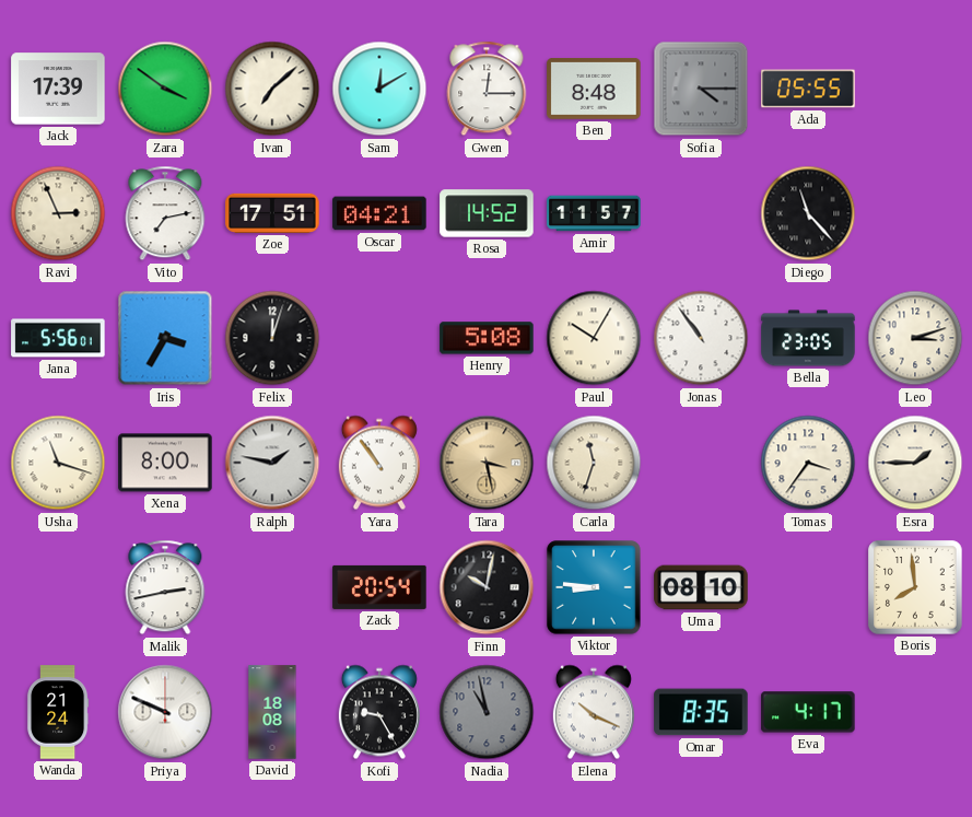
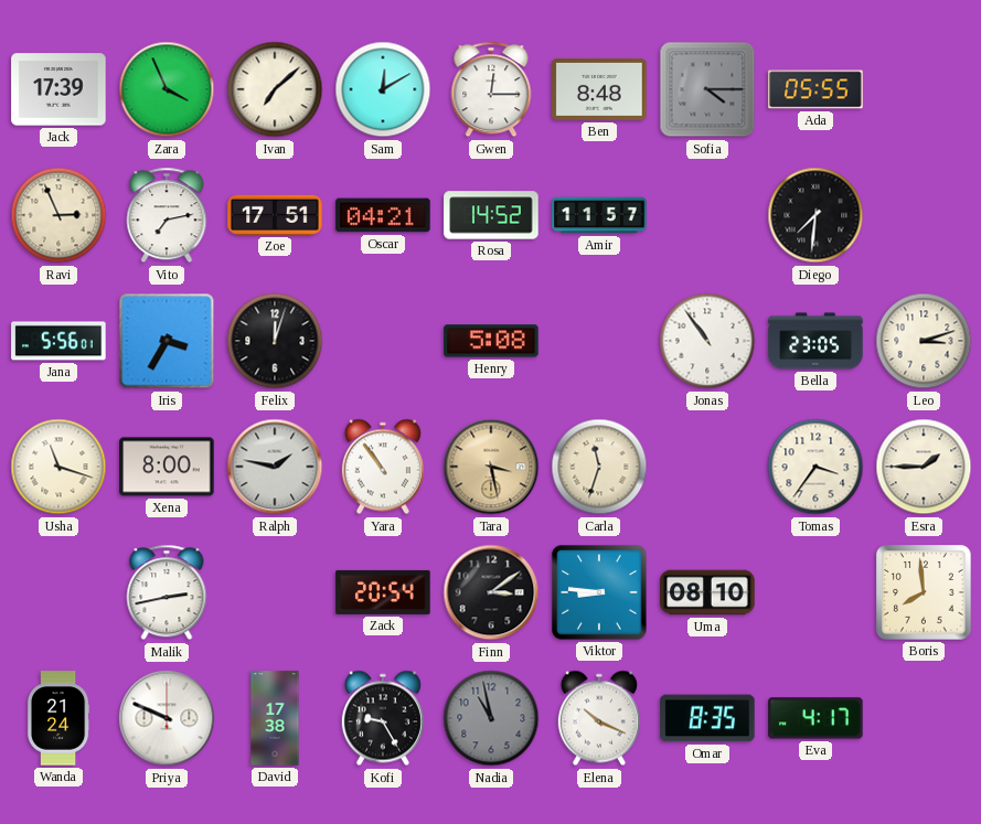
Zara: 3:51 -> 3:56
Diego: 11:23 -> 7:31
Paul: 10:05 -> none
Finn: 10:02 -> 3:09
David: 18:08 -> 17:38
